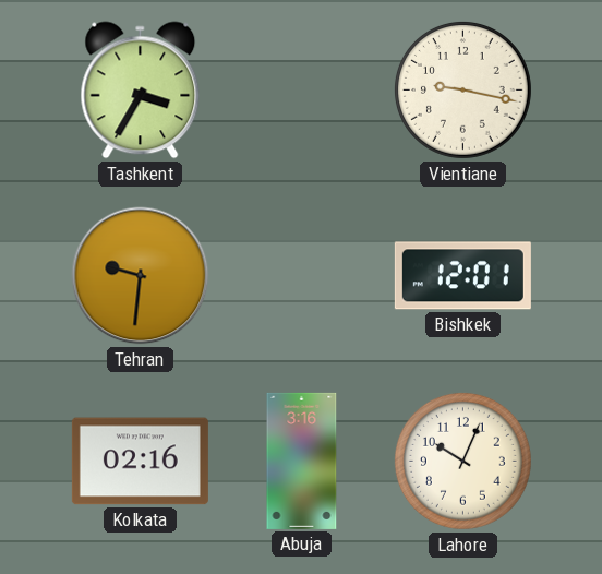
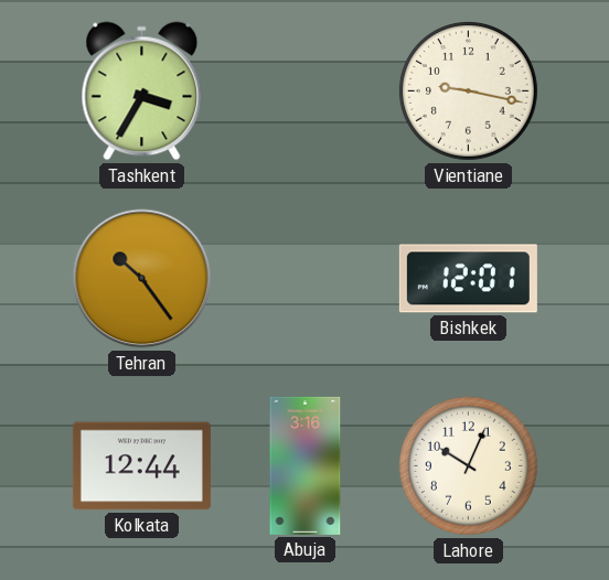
Tehran: 9:31 -> 10:24
Kolkata: 02:16 -> 12:44
